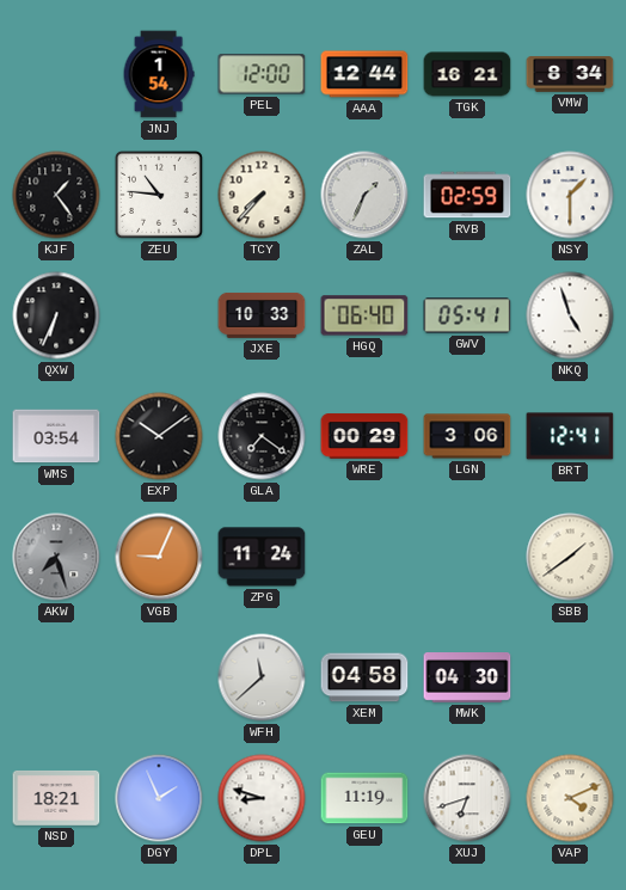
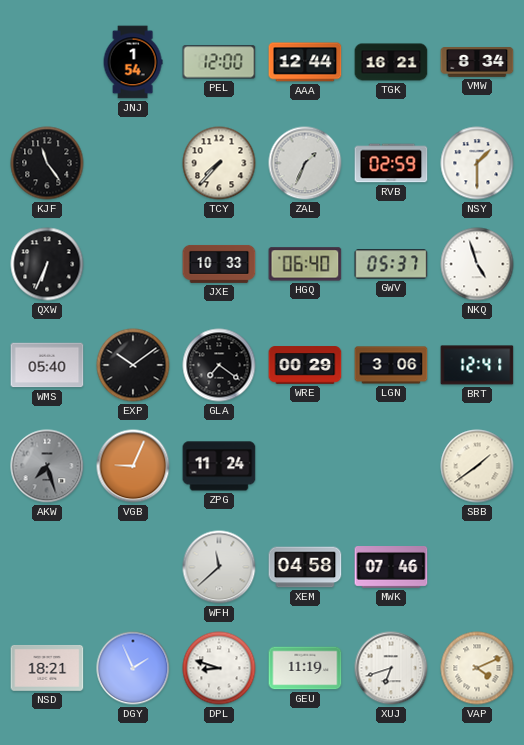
KJF: 1:24 -> 11:24
ZEU: 10:46 -> none
GWV: 05:41 -> 05:37
WMS: 03:54 -> 05:40
MWK: 04:30 -> 07:46
